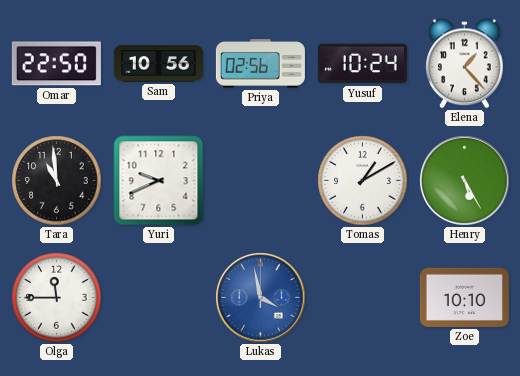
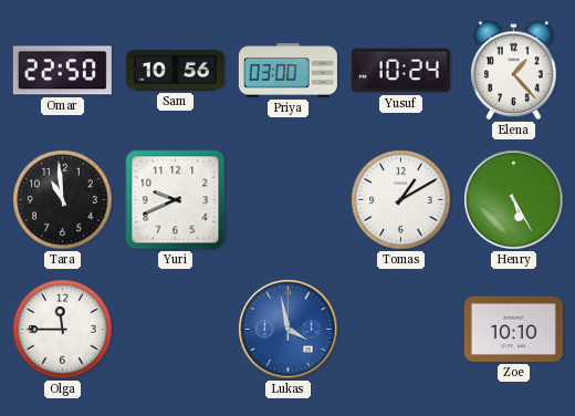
Priya: 02:56 -> 03:00
